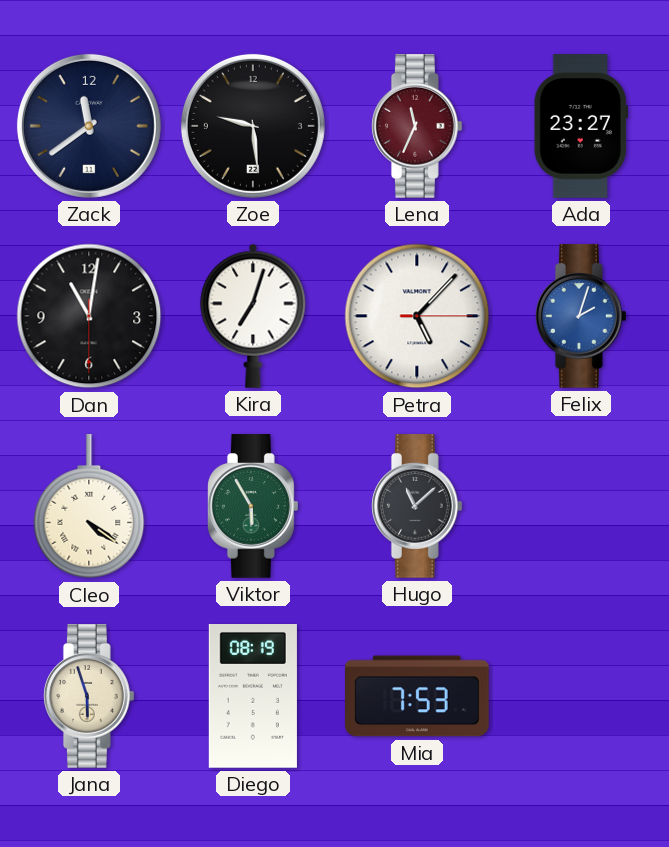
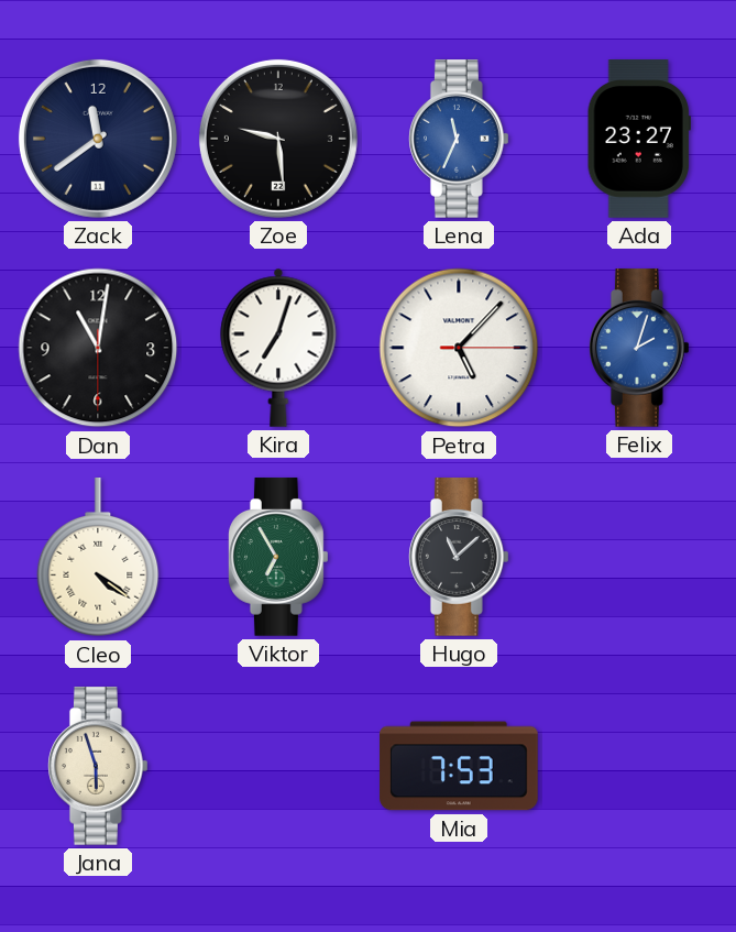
Lena dial: burgundy -> blue
Viktor: 5:55 -> 6:55
Diego: 08:19 -> none
